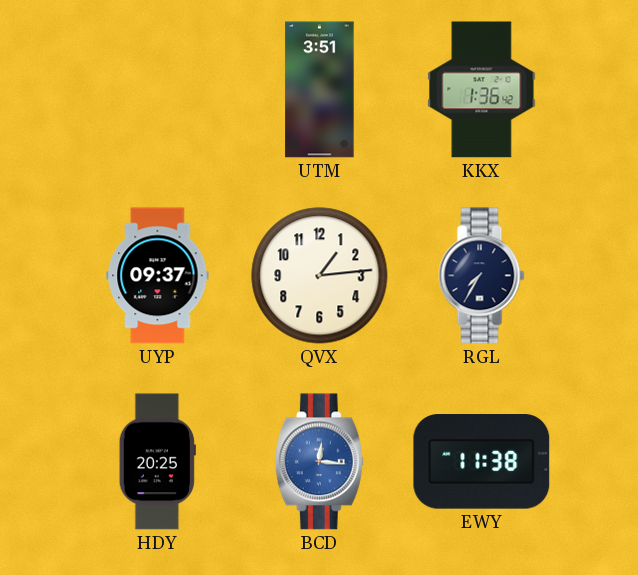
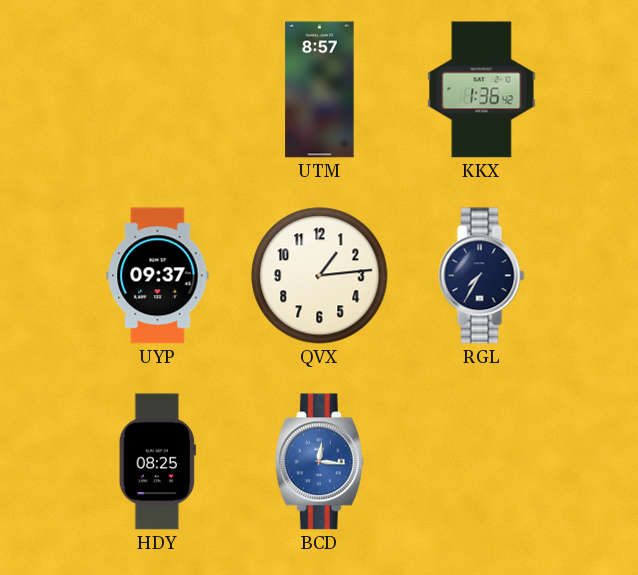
UTM: 3:51 -> 8:57
HDY: 20:25 -> 08:25
EWY: 11:38 -> none
